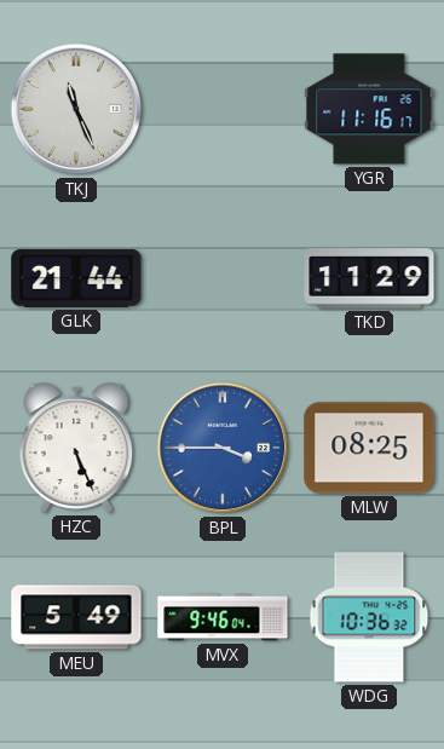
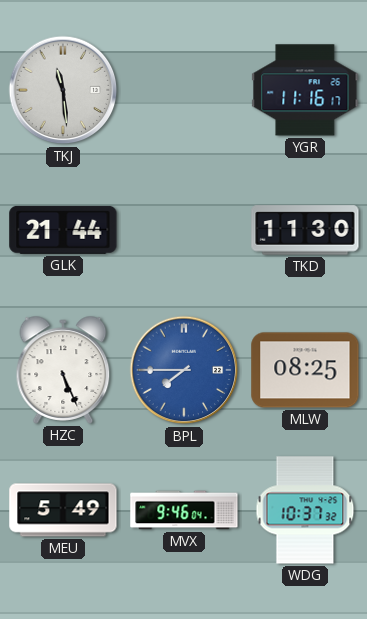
TKJ: 11:26 -> 11:29
TKD: 11:29 -> 11:30
BPL: 3:45 -> 7:45
WDG: 10:36 -> 10:37
